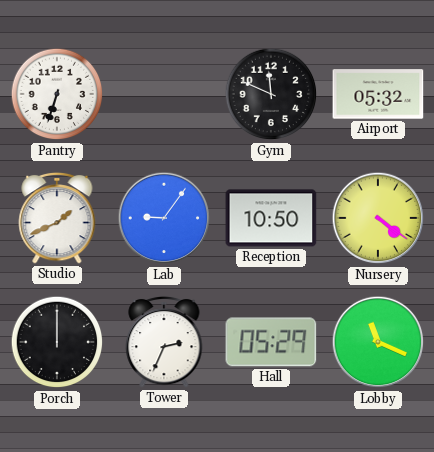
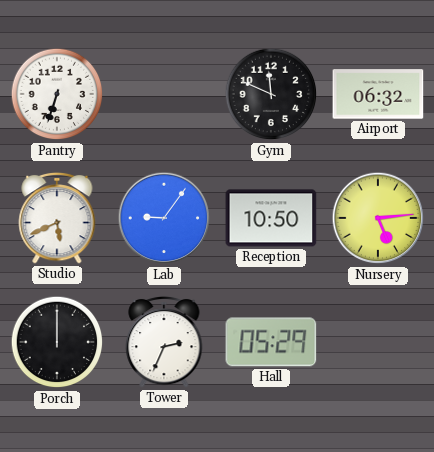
Airport: 05:32 -> 06:32
Studio: 1:41 -> 5:41
Nursery: 4:21 -> 5:14
Lobby: 11:19 -> none
